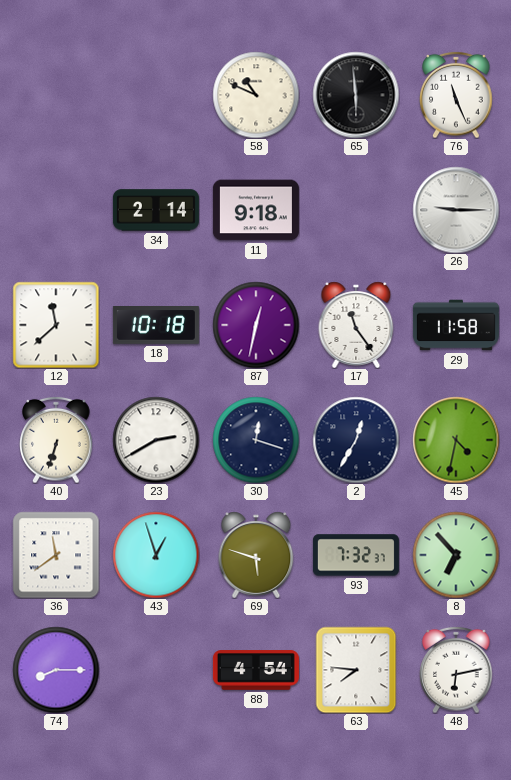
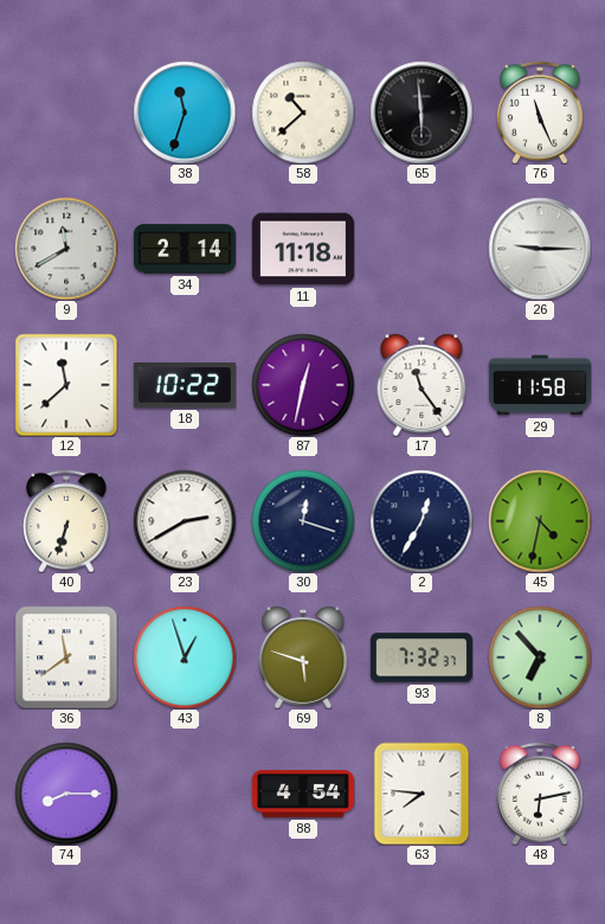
38: none -> 11:33
58: 10:49 -> 10:38
9: none -> 11:40
11: 9:18 -> 11:18
18: 10:18 -> 10:22
